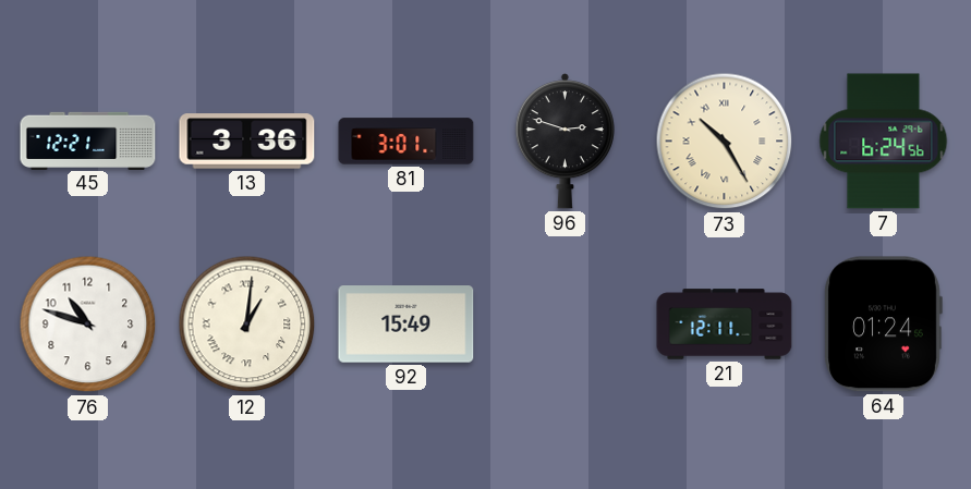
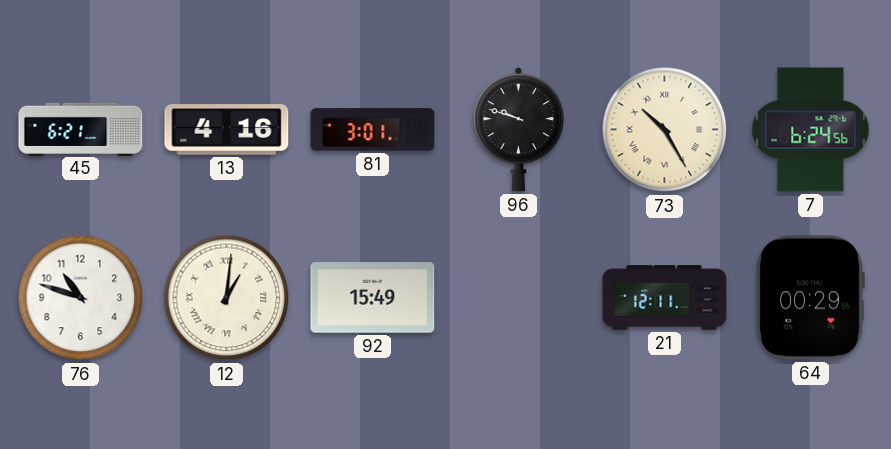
45: 12:21 -> 6:21
13: 3:36 -> 4:16
96: 2:48 -> 9:48
64: 01:24 -> 00:29
